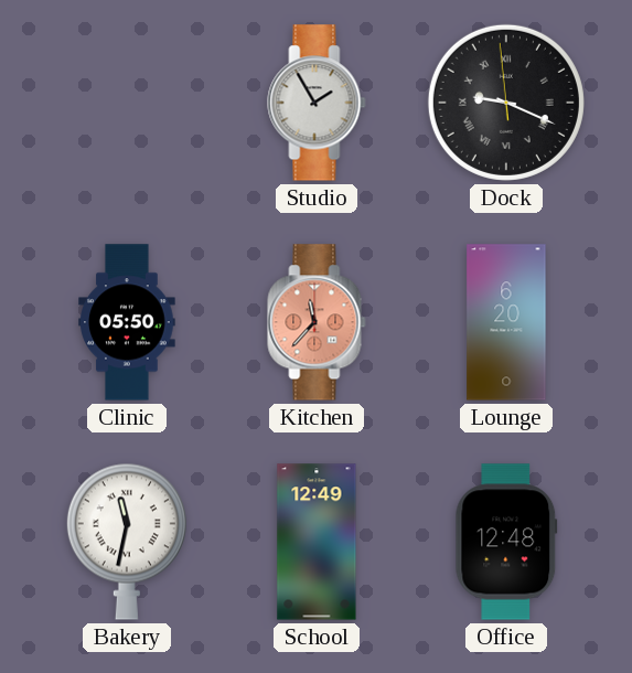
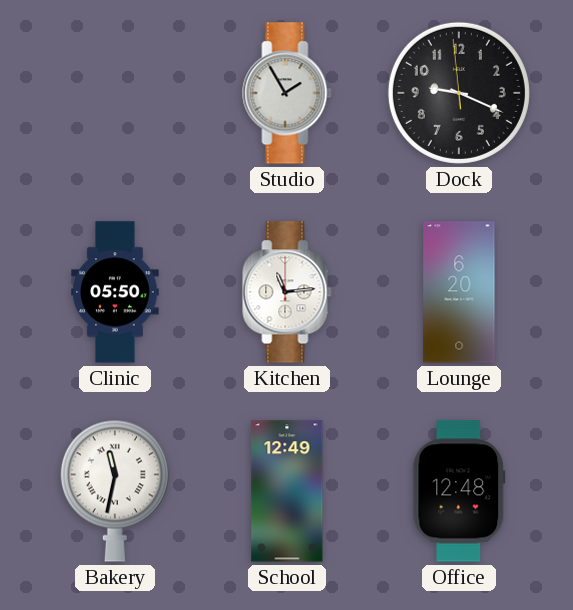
Dock numerals: Roman -> Arabic
Kitchen: 11:37 -> 11:14
Kitchen dial: salmon -> white
